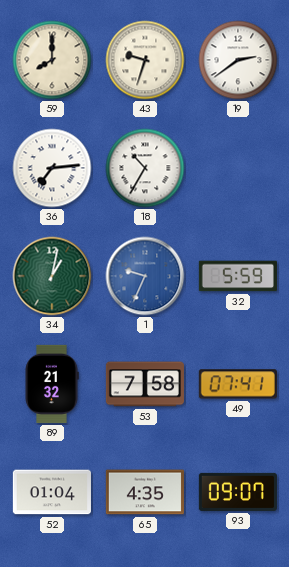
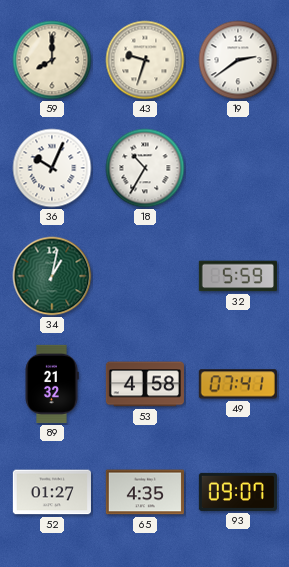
36: 7:14 -> 10:04
1: 9:34 -> none
53: 7:58 -> 4:58
52: 01:04 -> 01:27
